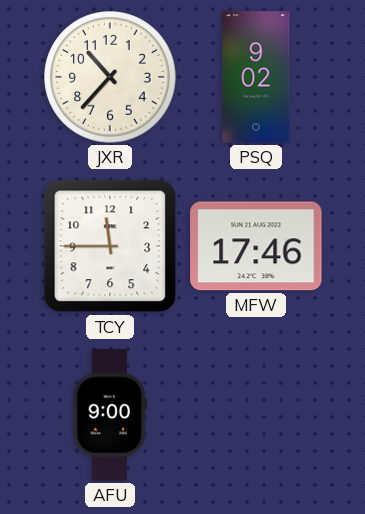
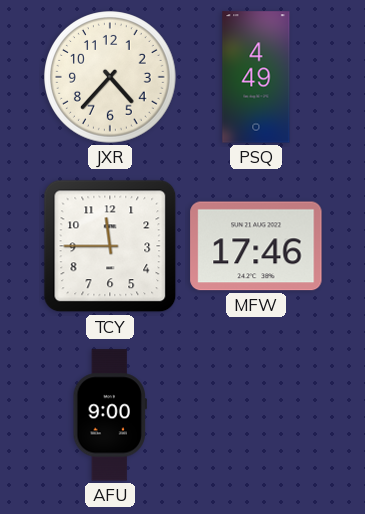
JXR: 10:37 -> 4:37
PSQ: 9:02 -> 4:49
